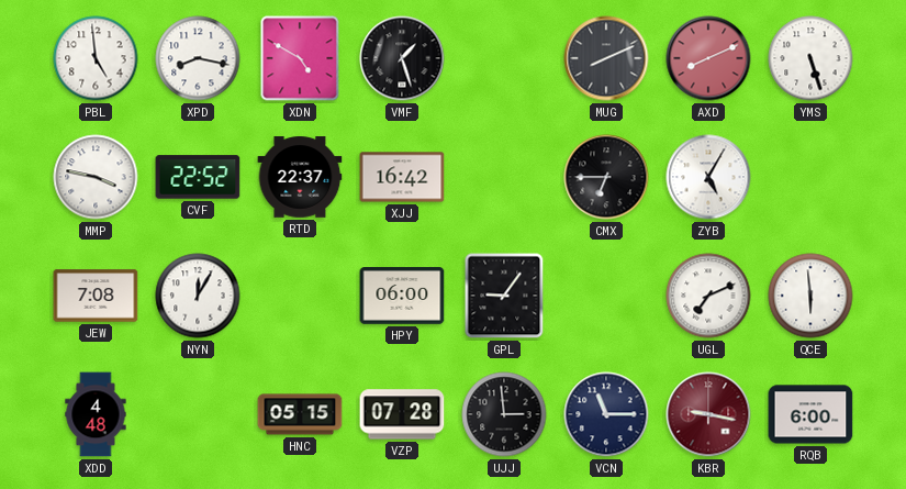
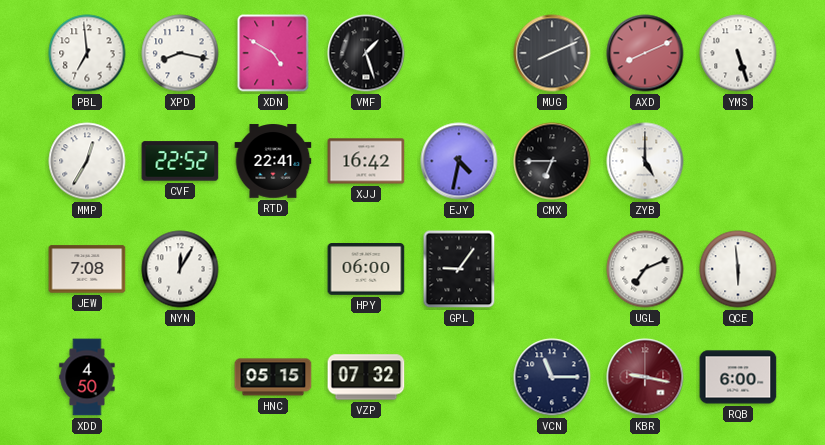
PBL: 4:59 -> 6:59
MMP: 3:47 -> 12:35
RTD: 22:37 -> 22:41
EJY: none -> 4:32
ZYB: 5:05 -> 5:00
XDD: 4:48 -> 4:50
VZP: 07:28 -> 07:32
UJJ: 2:59 -> none
